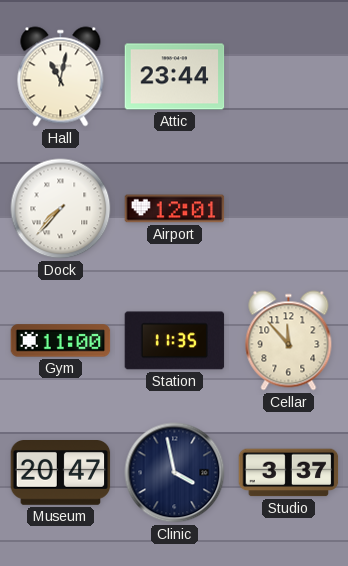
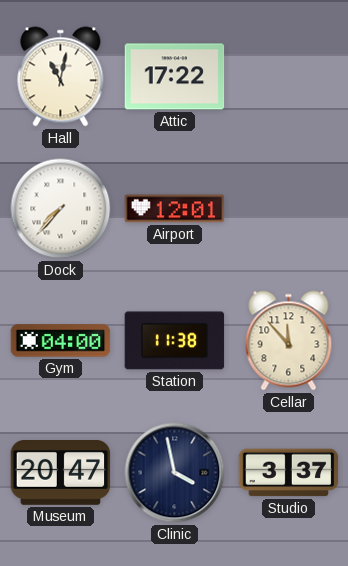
Attic: 23:44 -> 17:22
Gym: 11:00 -> 04:00
Station: 11:35 -> 11:38
